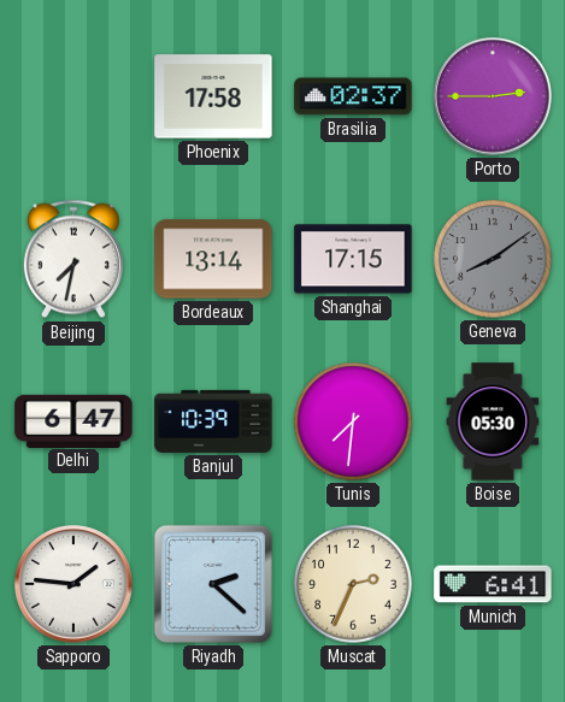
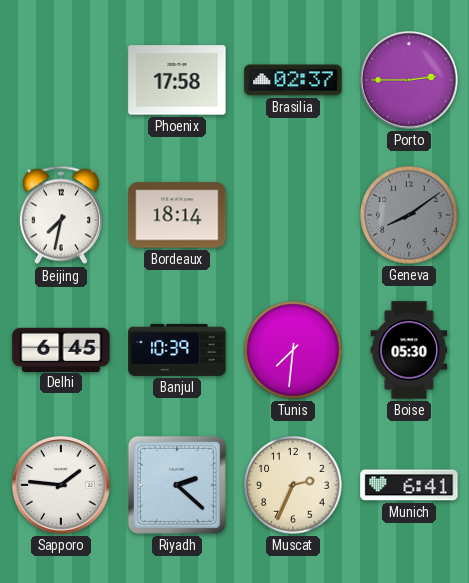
Bordeaux: 13:14 -> 18:14
Shanghai: 17:15 -> none
Delhi: 6:47 -> 6:45
